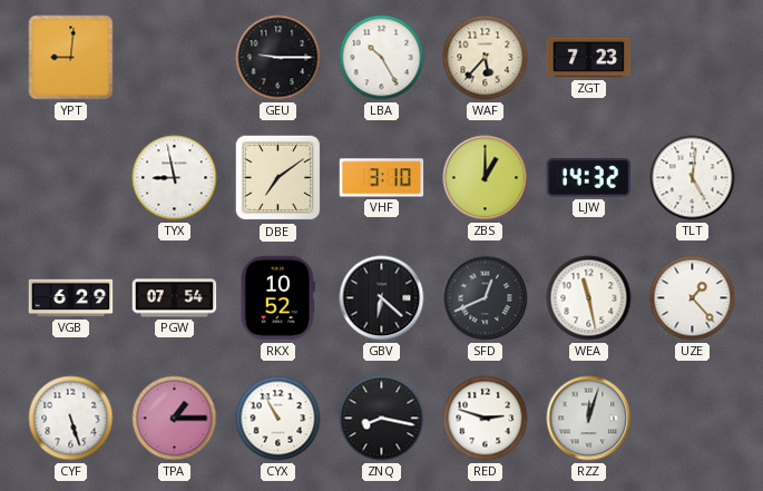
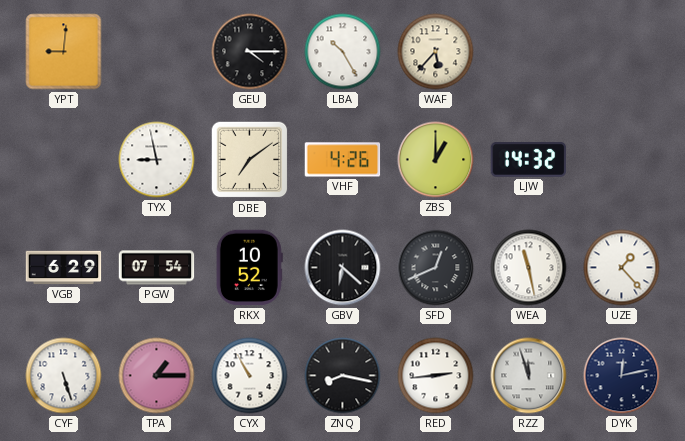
GEU: 9:15 -> 4:15
ZGT: 7:23 -> none
VHF: 3:10 -> 4:26
TLT: 5:01 -> none
RED: 2:48 -> 2:44
RZZ: 12:03 -> 11:57
DYK: none -> 12:13
